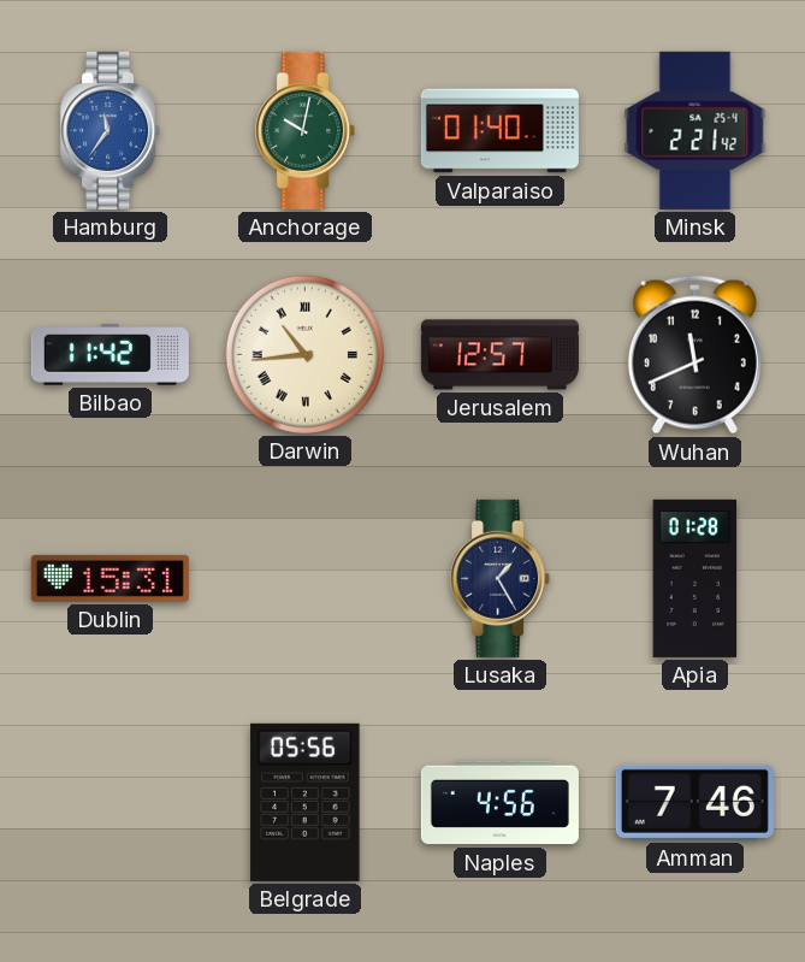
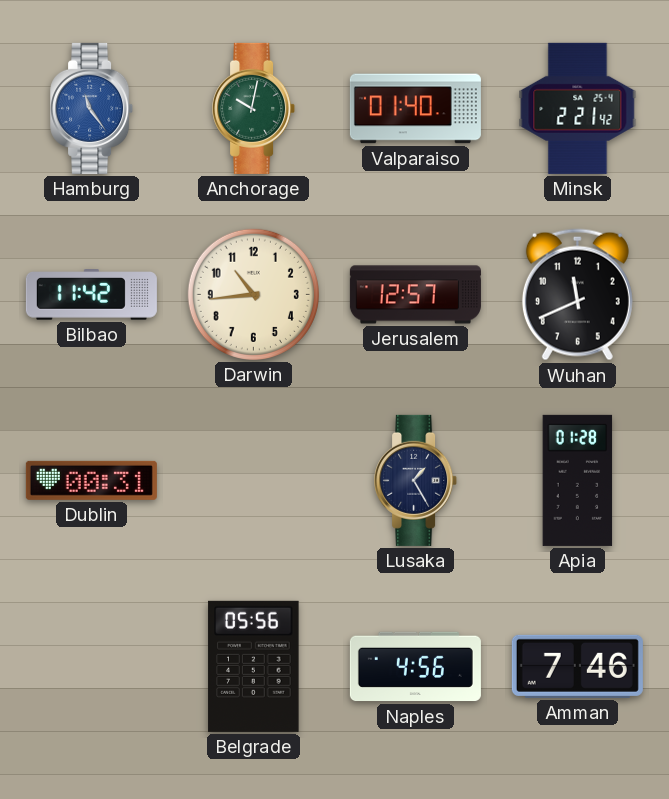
Hamburg: 11:36 -> 11:24
Darwin numerals: Roman -> Arabic
Dublin: 15:31 -> 00:31
